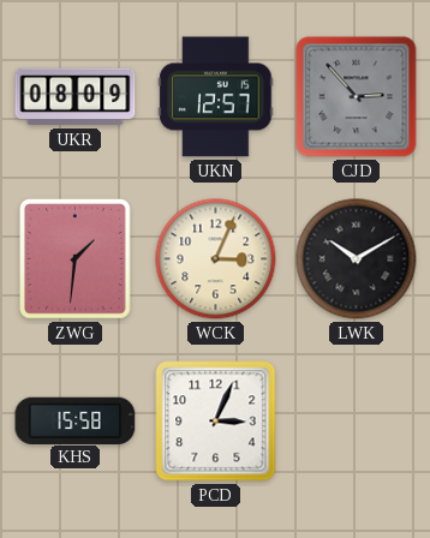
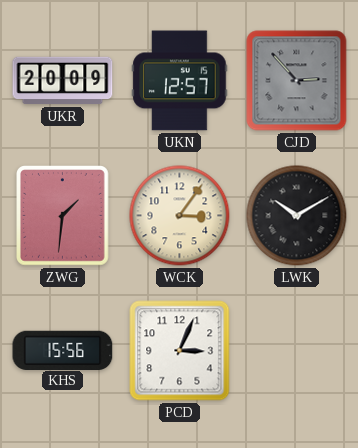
UKR: 08:09 -> 20:09
WCK: 3:04 -> 3:06
KHS: 15:58 -> 15:56
